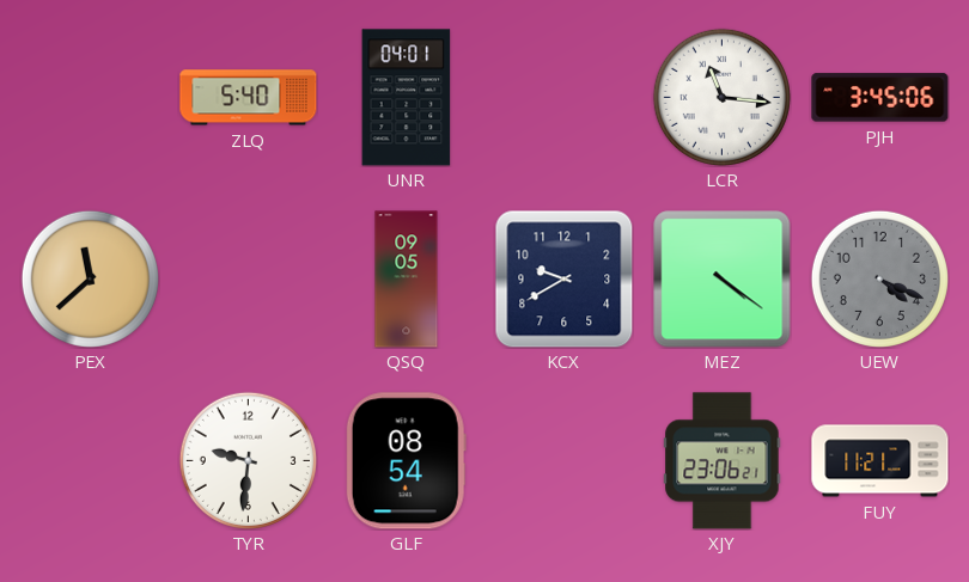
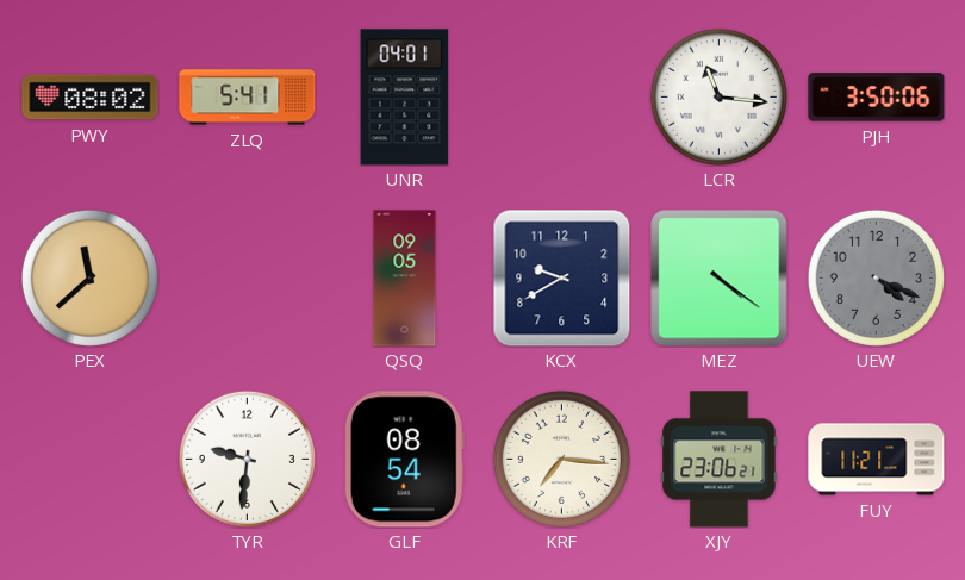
PWY: none -> 08:02
ZLQ: 5:40 -> 5:41
PJH: 3:45 -> 3:50
KRF: none -> 7:16
